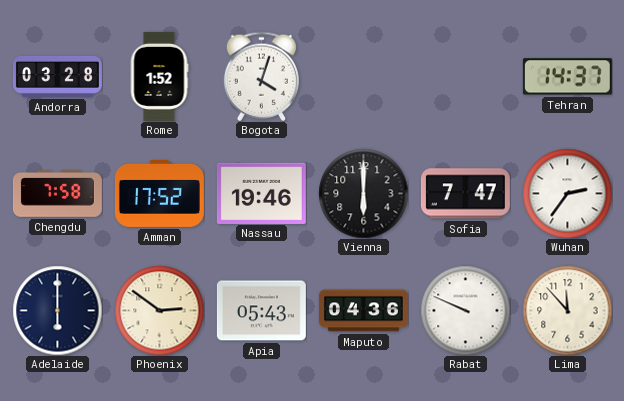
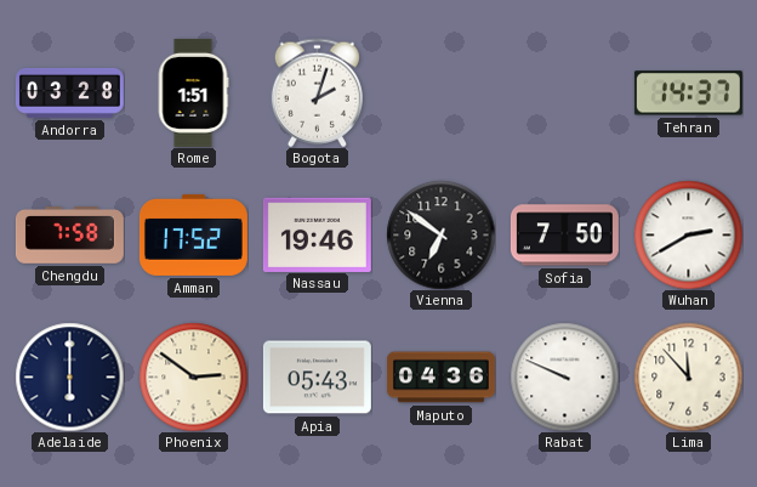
Rome: 1:52 -> 1:51
Bogota: 4:03 -> 2:03
Vienna: 6:00 -> 6:51
Sofia: 7:47 -> 7:50
Wuhan: 2:36 -> 2:40
